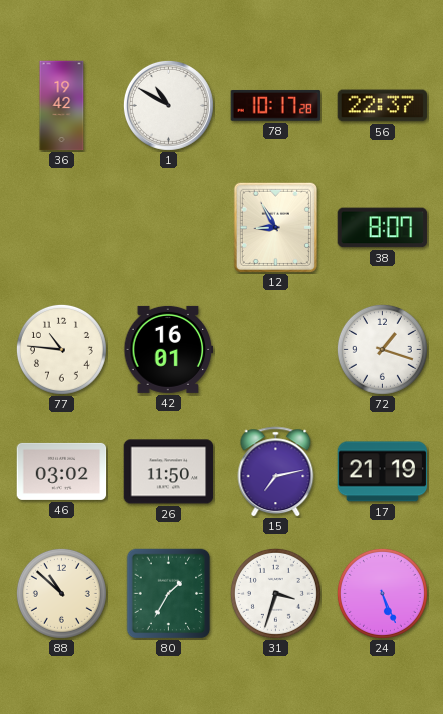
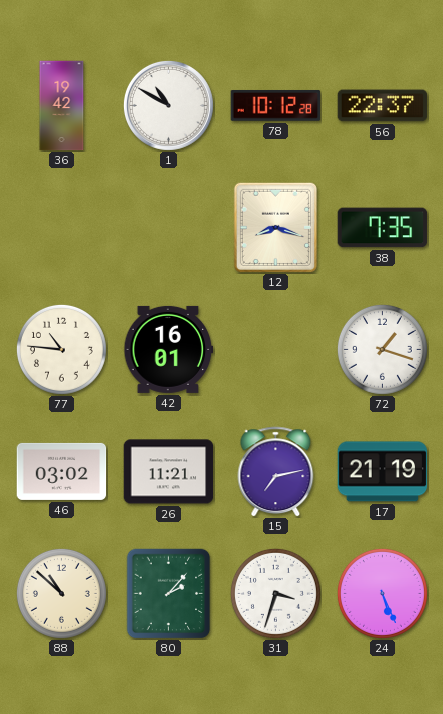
78: 10:17 -> 10:12
12: 8:55 -> 8:18
38: 8:07 -> 7:35
26: 11:50 -> 11:21
80: 1:35 -> 2:07
